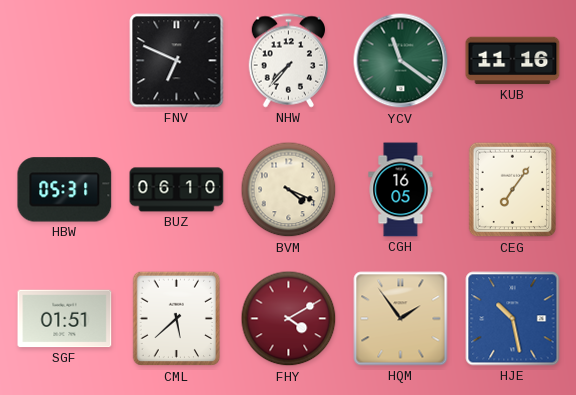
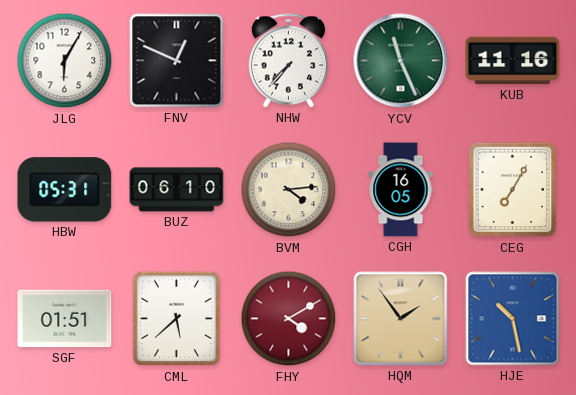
JLG: none -> 6:05
FNV: 6:49 -> 12:49
YCV: 11:21 -> 11:26
BVM: 4:19 -> 4:14
CEG: 7:06 -> 7:05
